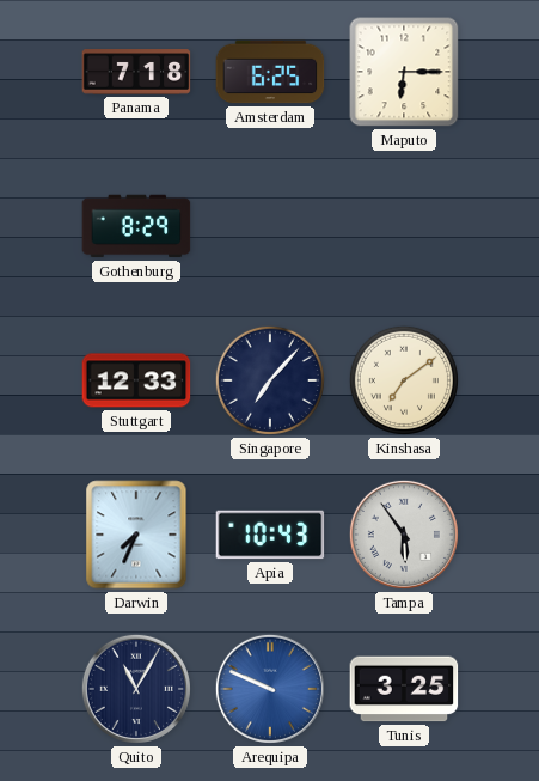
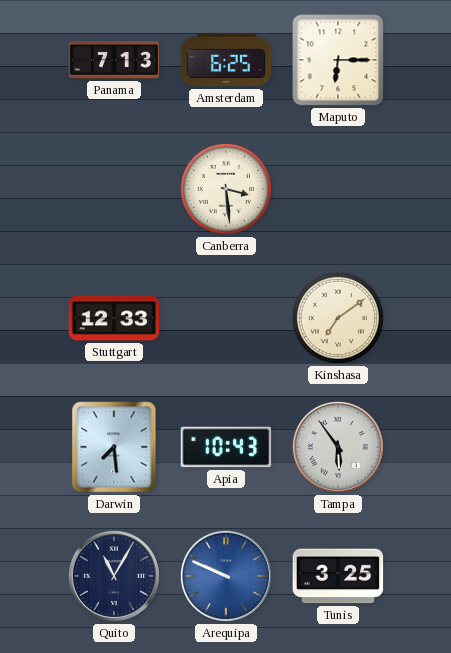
Panama: 7:18 -> 7:13
Gothenburg: 8:29 -> none
Canberra: none -> 3:29
Singapore: 7:07 -> none
Darwin: 7:34 -> 7:29
